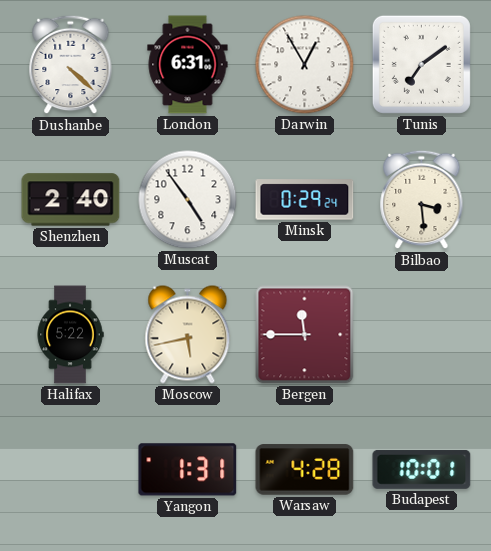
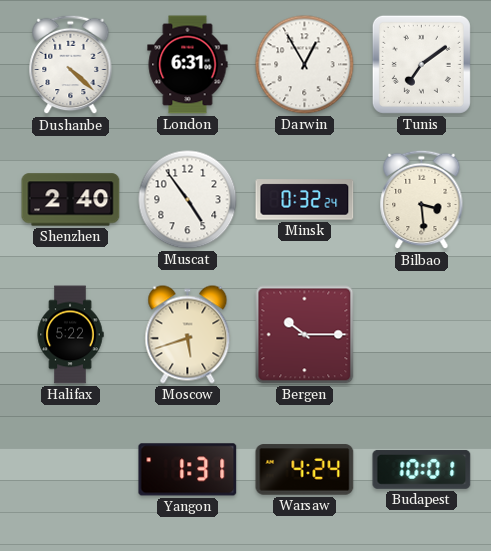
Minsk: 0:29 -> 0:32
Moscow: 5:43 -> 5:42
Bergen: 11:45 -> 10:15
Warsaw: 4:28 -> 4:24
